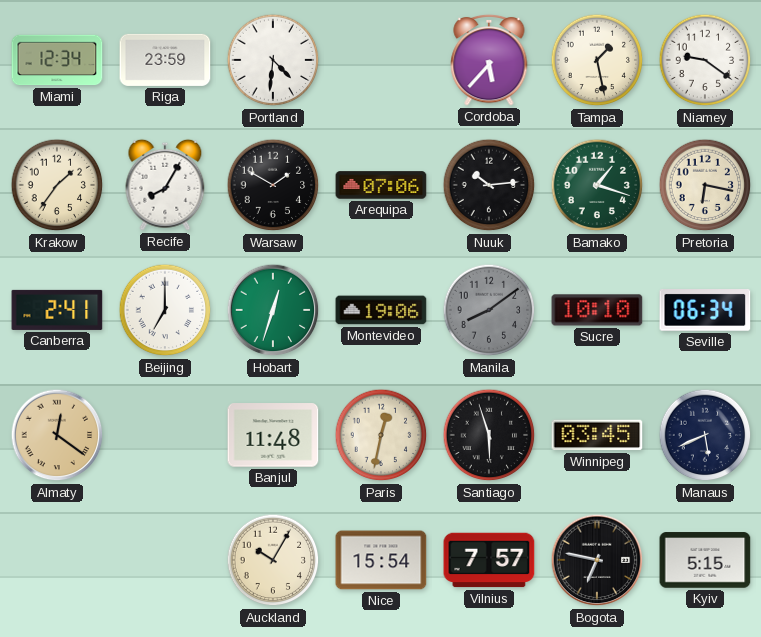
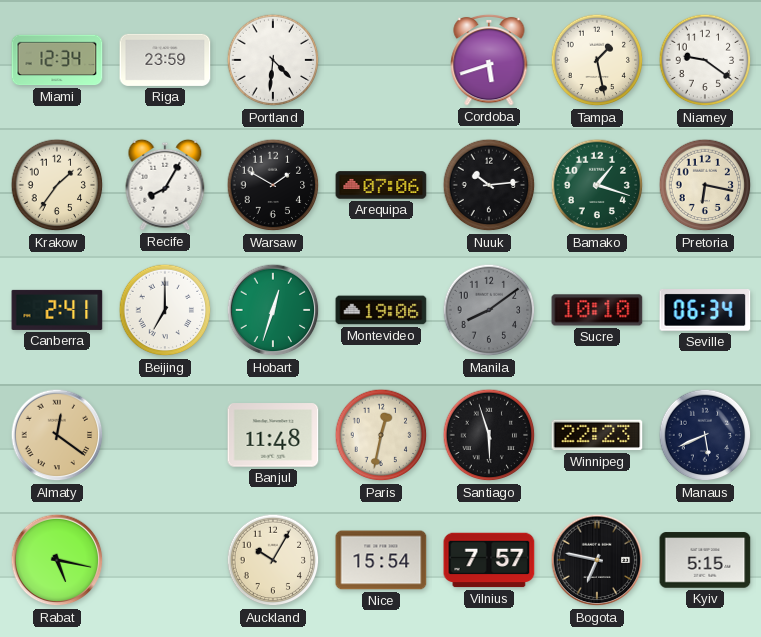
Cordoba: 5:37 -> 5:42
Winnipeg: 03:45 -> 22:23
Rabat: none -> 5:17
